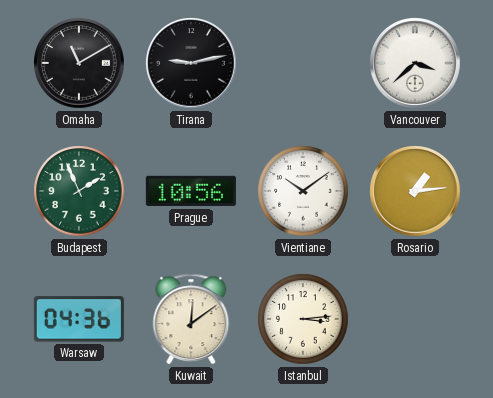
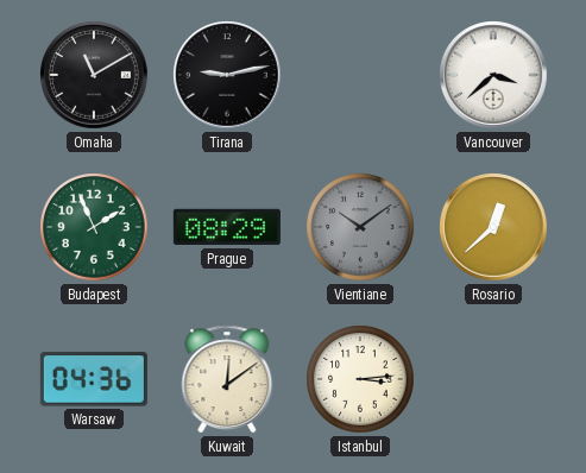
Prague: 10:56 -> 08:29
Vientiane dial: white -> grey
Rosario: 1:14 -> 12:38
